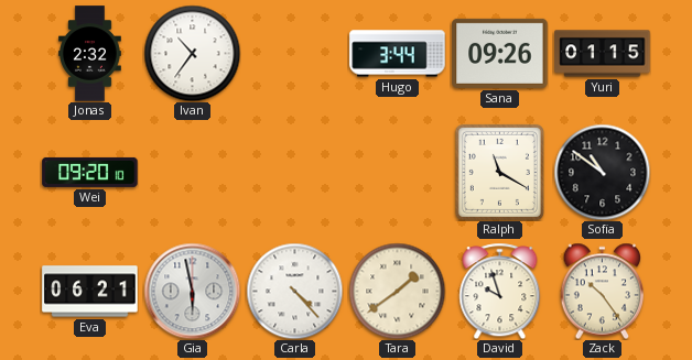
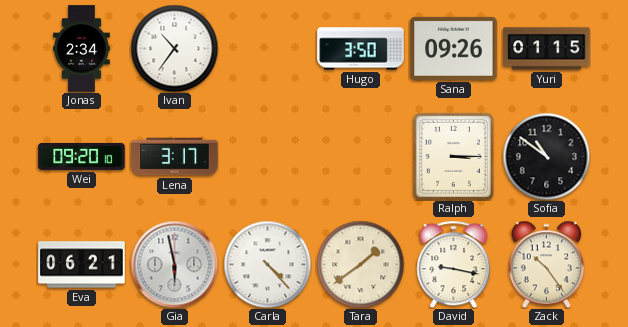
Jonas: 2:32 -> 2:34
Hugo: 3:44 -> 3:50
Lena: none -> 3:17
Ralph: 11:20 -> 3:15
David: 9:57 -> 9:17
